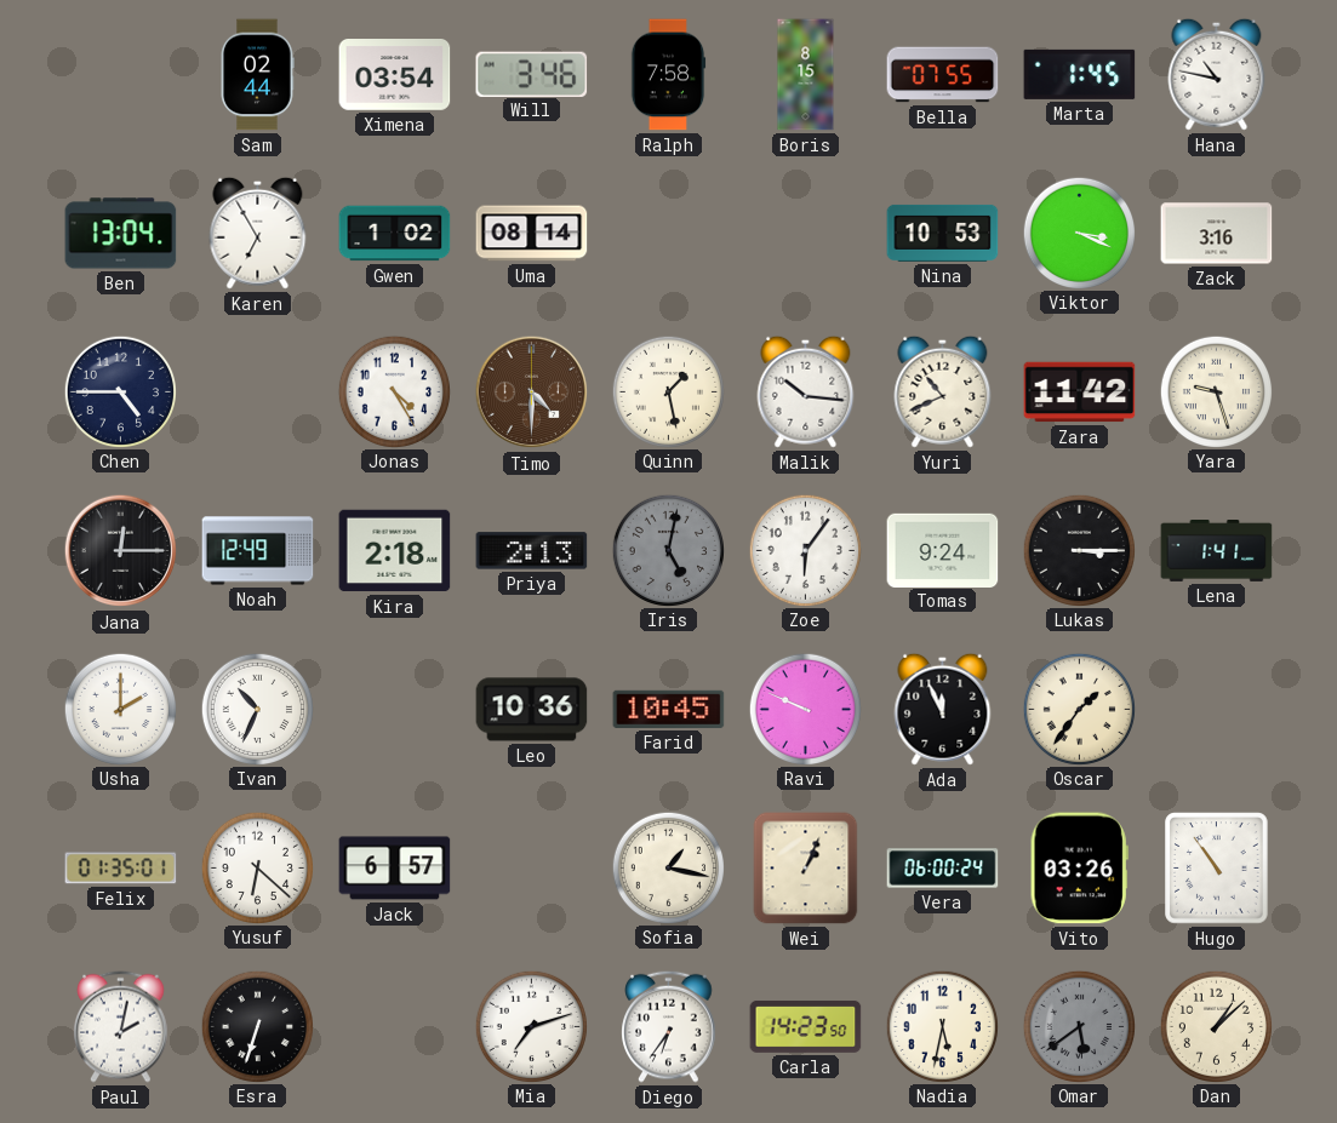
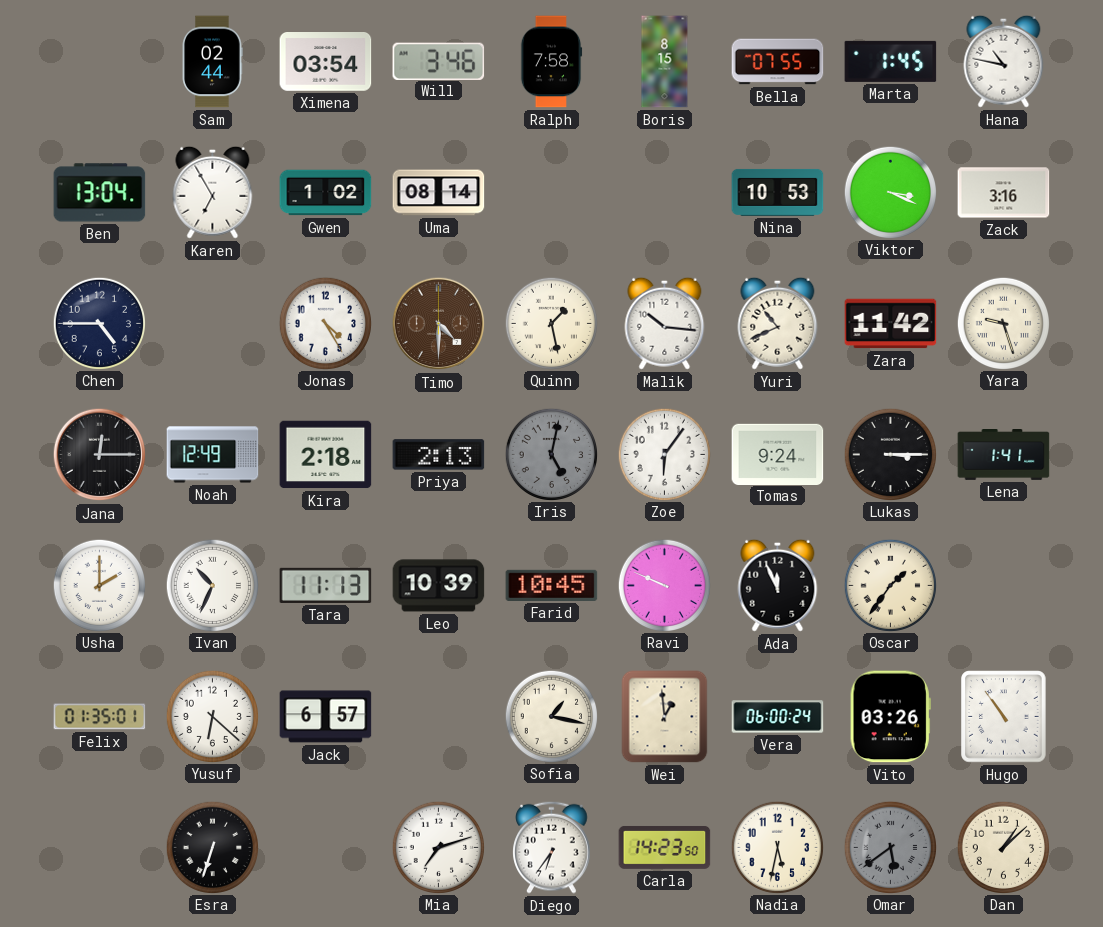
Tara: none -> 11:13
Leo: 10:36 -> 10:39
Wei: 1:04 -> 12:59
Paul: 2:02 -> none
